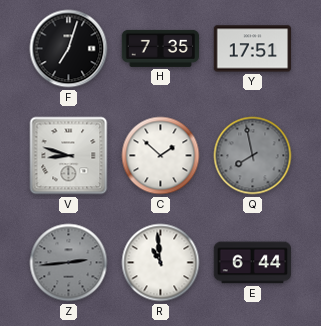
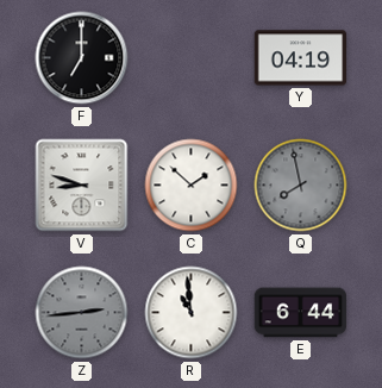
F: 7:03 -> 7:00
H: 7:35 -> none
Y: 17:51 -> 04:19
